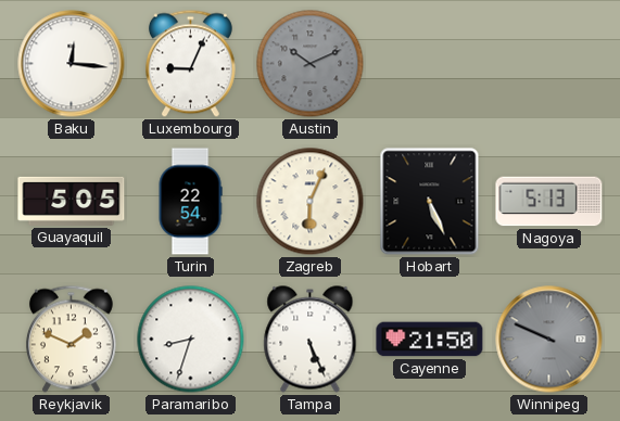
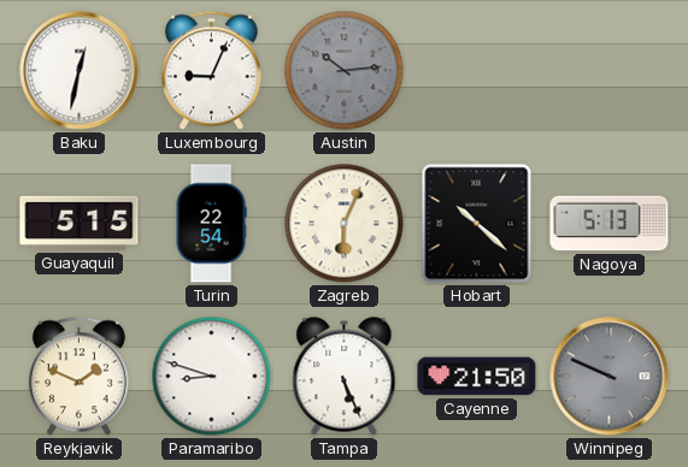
Baku: 12:16 -> 12:32
Austin: 10:11 -> 10:14
Guayaquil: 5:05 -> 5:15
Hobart: 5:26 -> 10:22
Paramaribo: 8:33 -> 8:48
